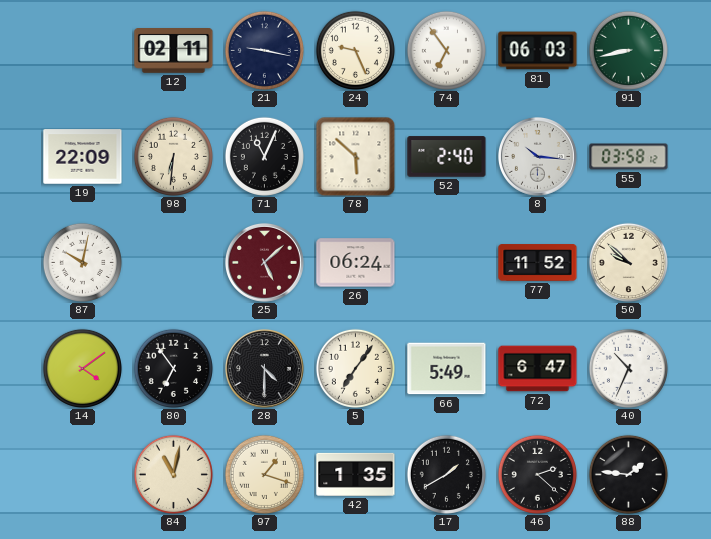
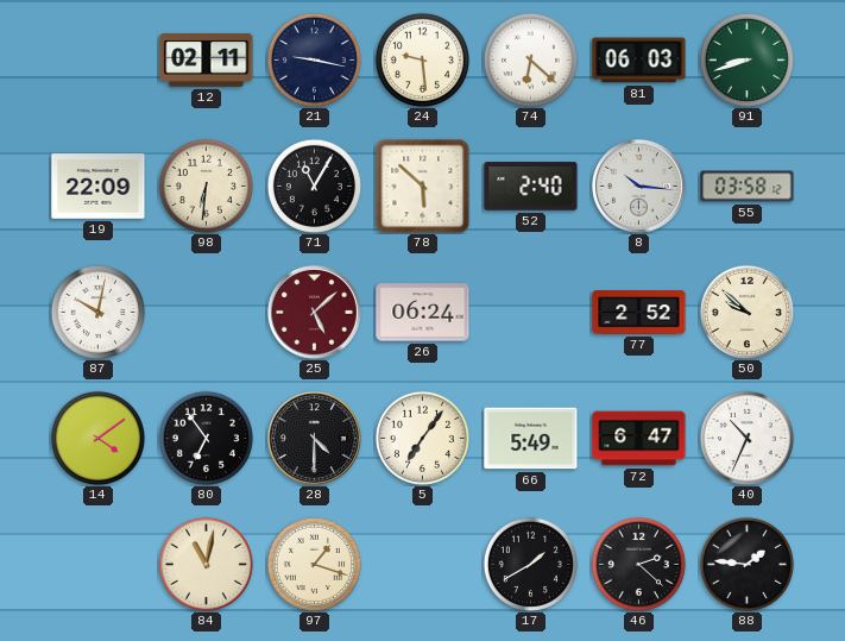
24: 9:26 -> 9:29
74: 6:54 -> 6:22
91: 8:43 -> 8:42
71: 11:04 -> 11:05
77: 11:52 -> 2:52
42: 1:35 -> none
